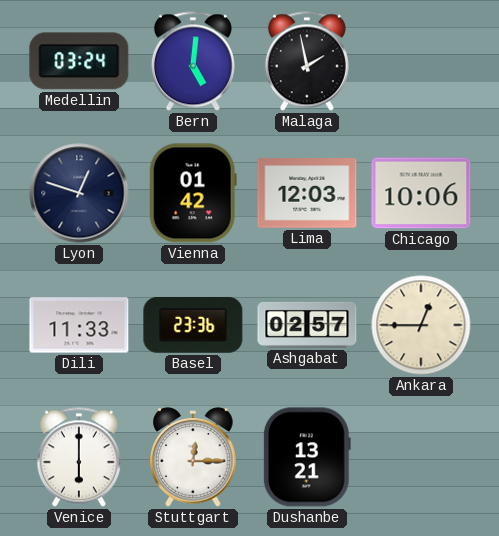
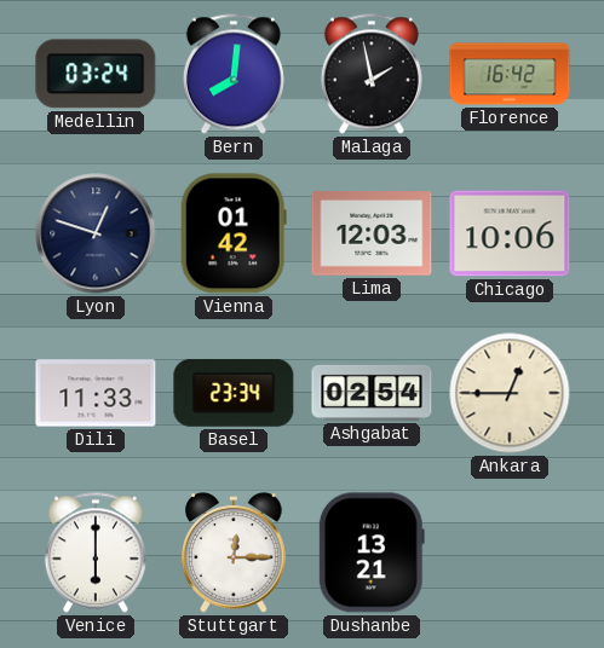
Bern: 5:01 -> 8:01
Florence: none -> 16:42
Basel: 23:36 -> 23:34
Ashgabat: 02:57 -> 02:54
